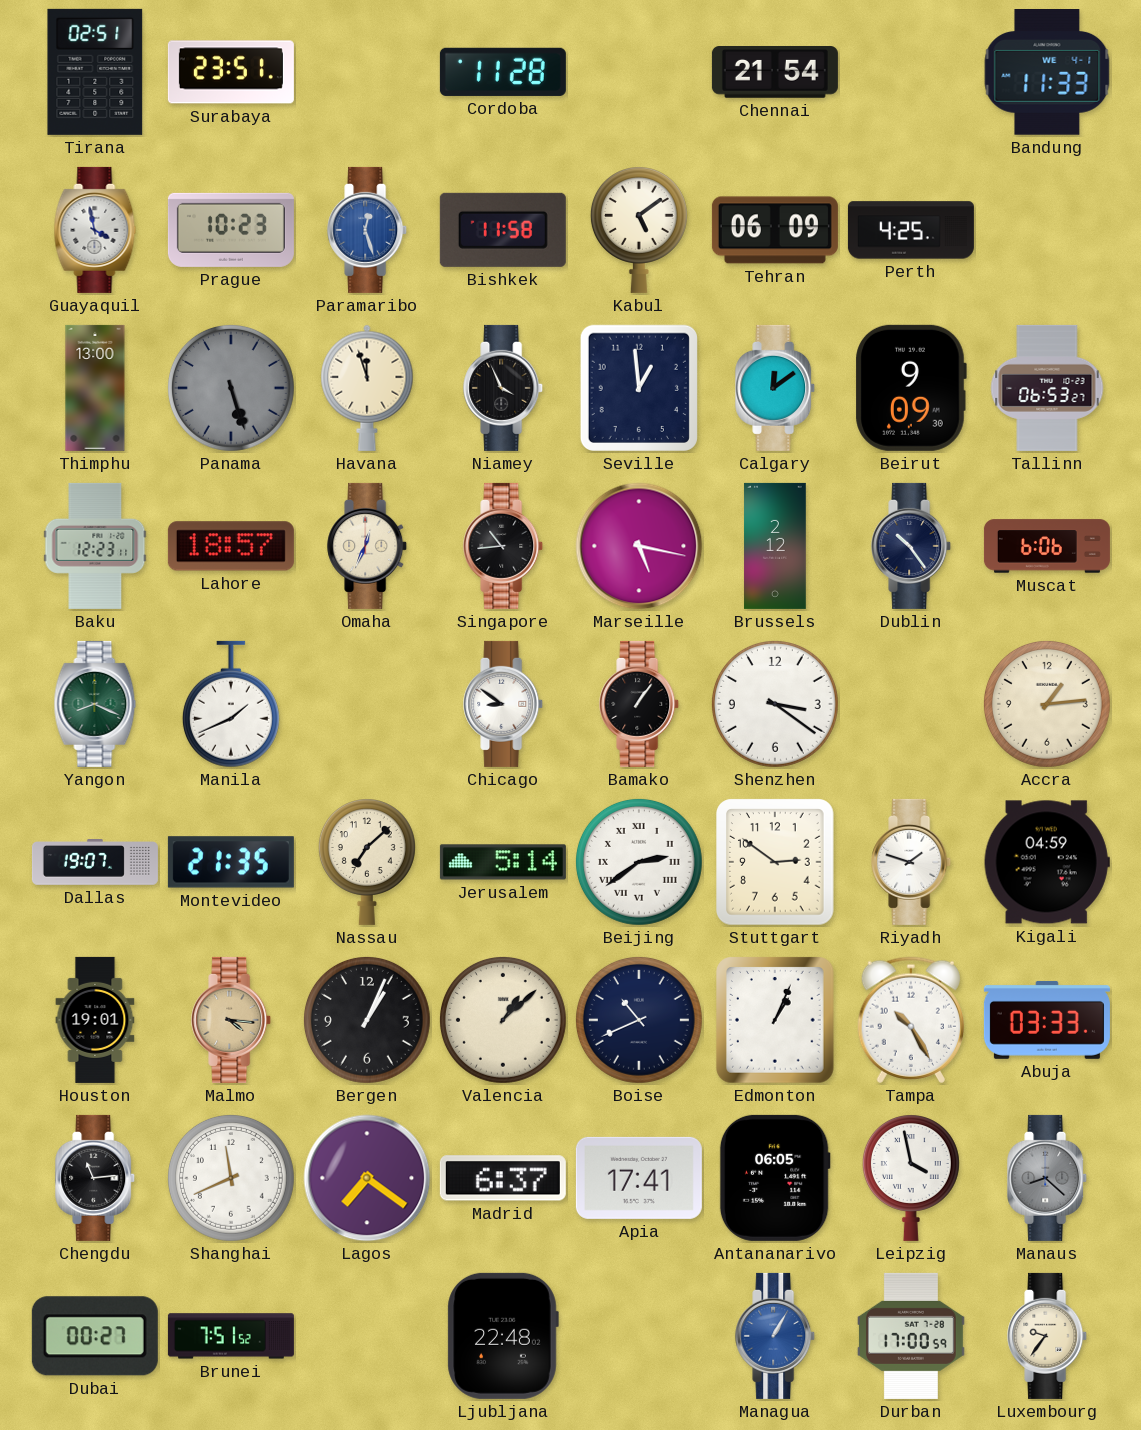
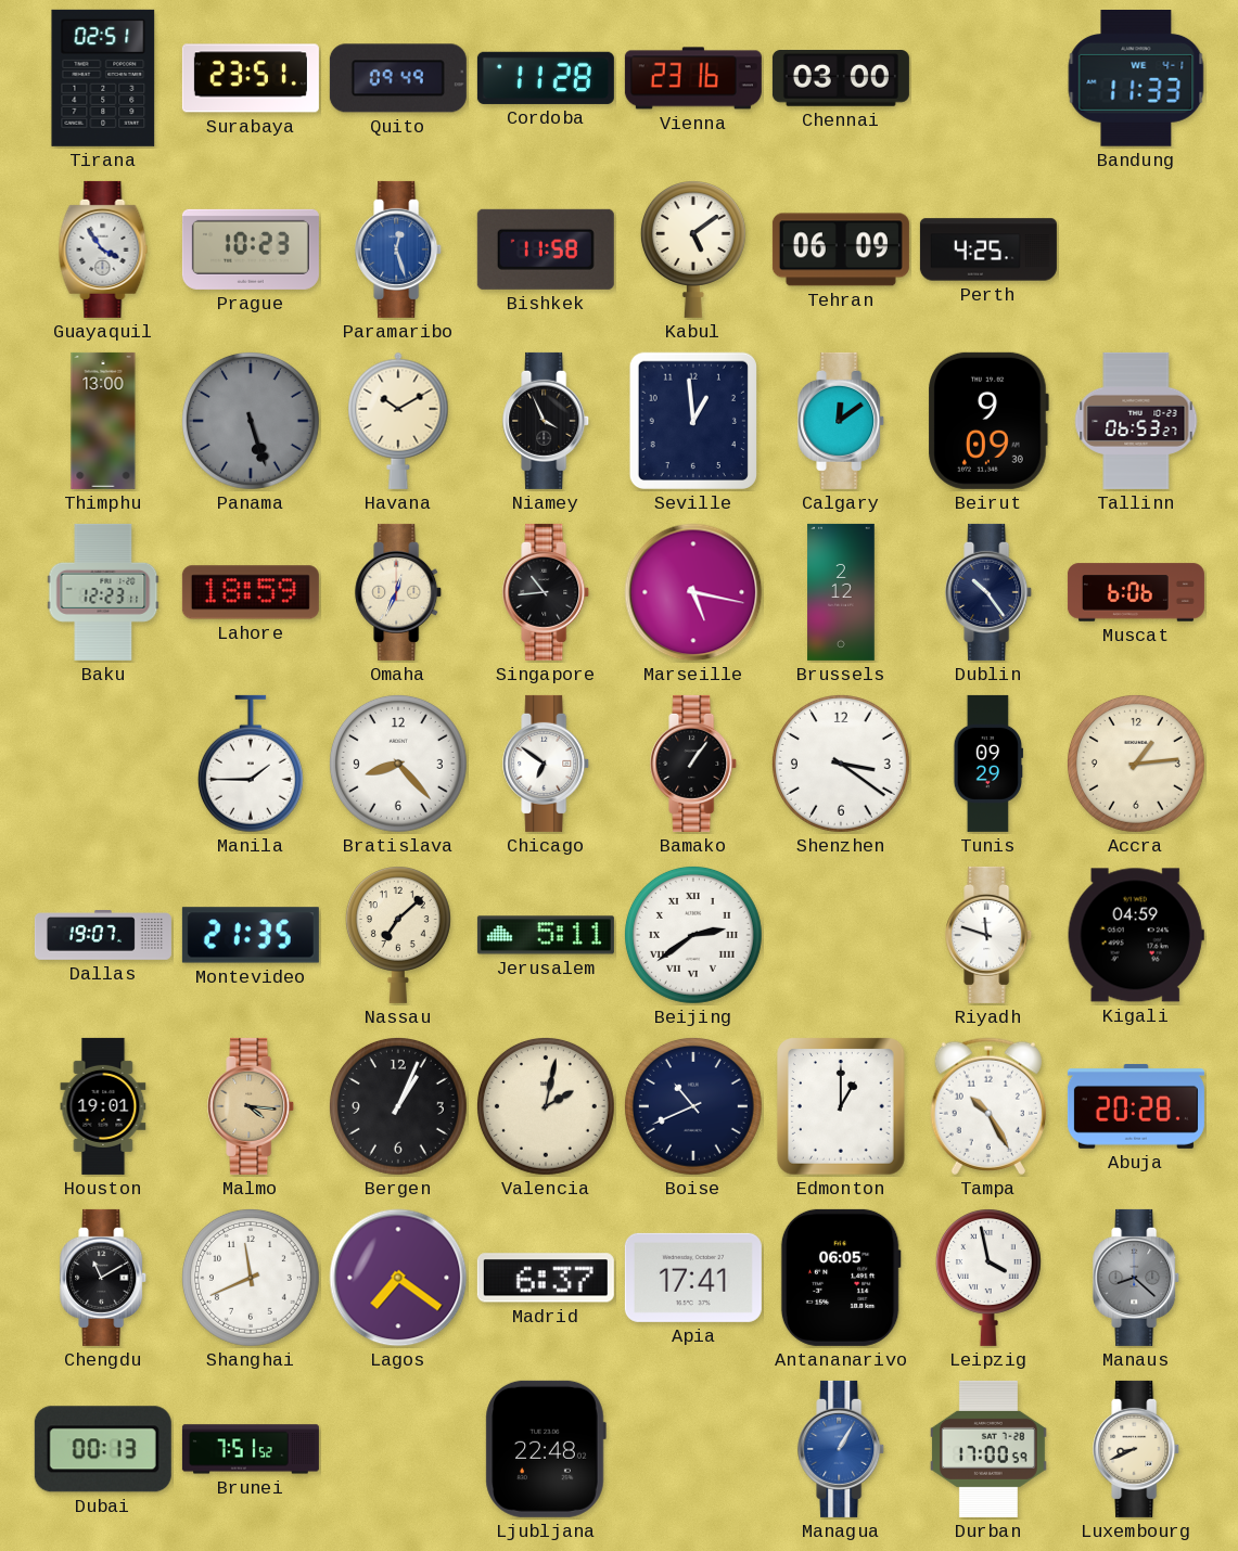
Quito: none -> 09:49
Vienna: none -> 23:16
Chennai: 21:54 -> 03:00
Guayaquil: 3:58 -> 3:54
Havana: 11:57 -> 10:10
Lahore: 18:57 -> 18:59
Yangon: 8:19 -> none
Manila: 1:41 -> 1:45
Bratislava: none -> 8:23
Chicago: 8:51 -> 6:51
Tunis: none -> 09:29
Jerusalem: 5:14 -> 5:11
Stuttgart: 2:51 -> none
Riyadh: 1:48 -> 11:48
Valencia: 1:08 -> 2:02
Edmonton: 1:04 -> 1:00
Abuja: 03:33 -> 20:28
Chengdu: 11:14 -> 11:10
Dubai: 00:27 -> 00:13
Luxembourg: 9:36 -> 8:41
